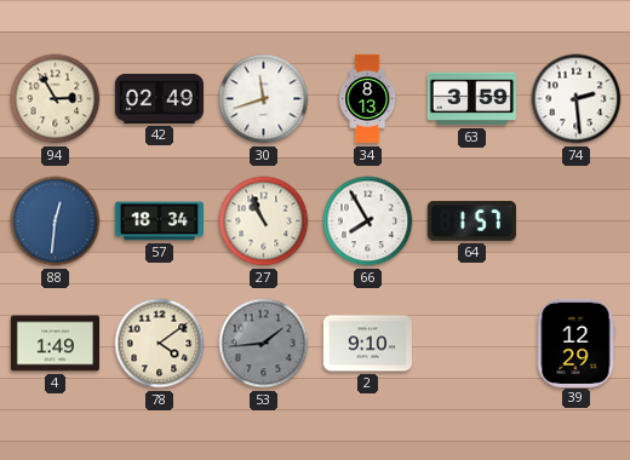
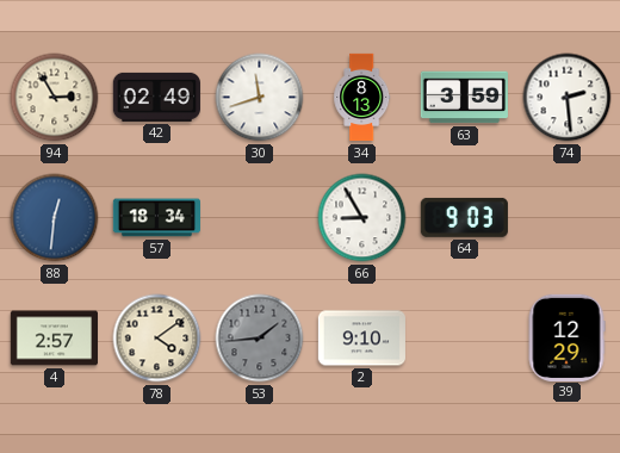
27: 10:56 -> none
66: 7:55 -> 8:55
64: 1:57 -> 9:03
4: 1:49 -> 2:57
